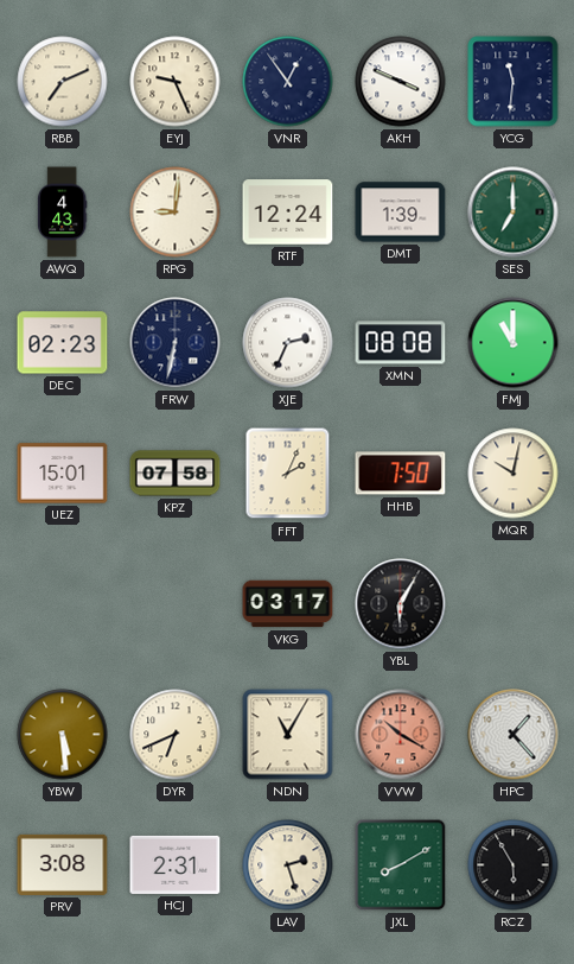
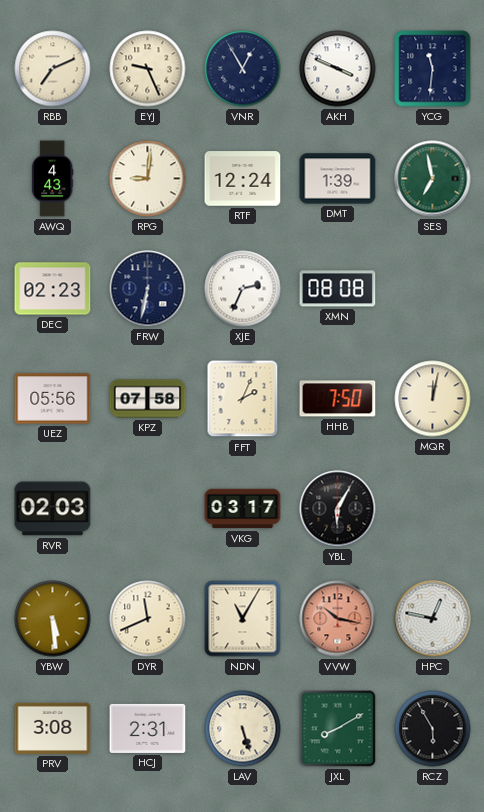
VNR: 12:54 -> 12:55
SES: 7:00 -> 6:58
FMJ: 11:00 -> none
UEZ: 15:01 -> 05:56
MQR: 10:02 -> 12:02
RVR: none -> 02:03
DYR: 6:41 -> 11:41
VVW: 10:20 -> 10:17
HPC: 1:23 -> 12:47
LAV: 2:27 -> 5:27
